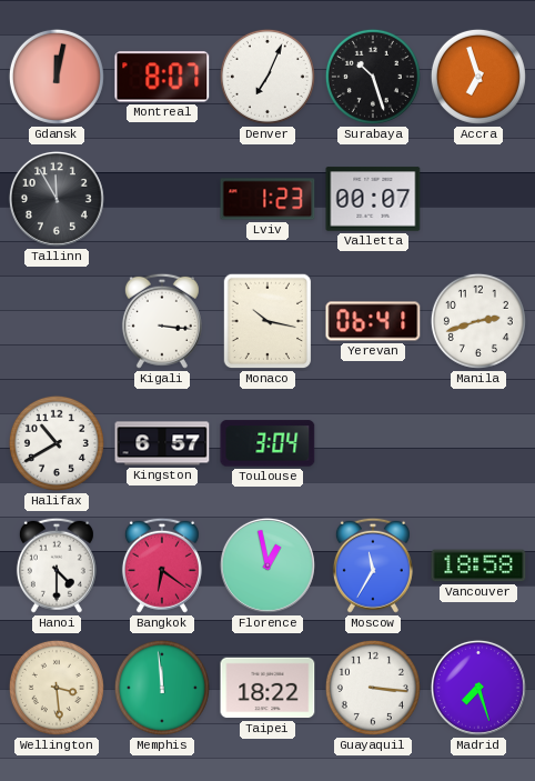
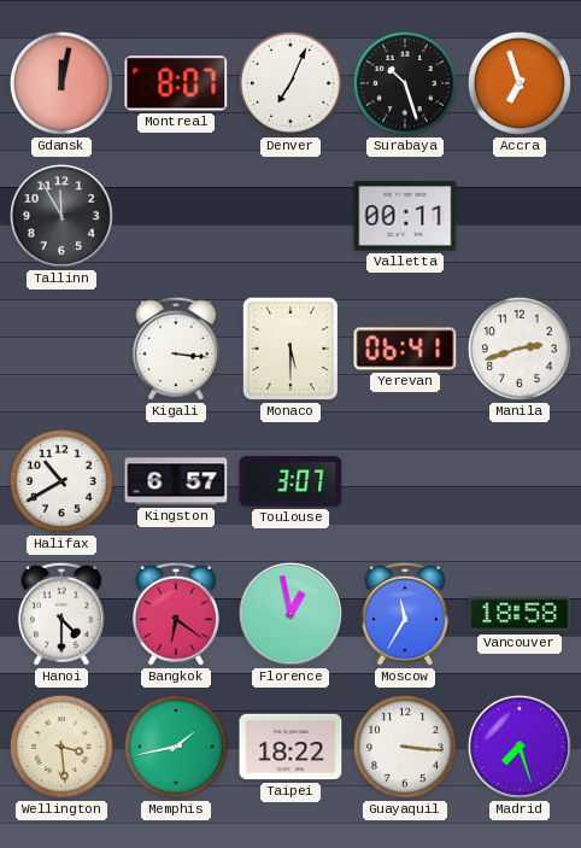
Lviv: 1:23 -> none
Valletta: 00:07 -> 00:11
Monaco: 10:17 -> 5:30
Toulouse: 3:04 -> 3:07
Memphis: 11:59 -> 1:43
